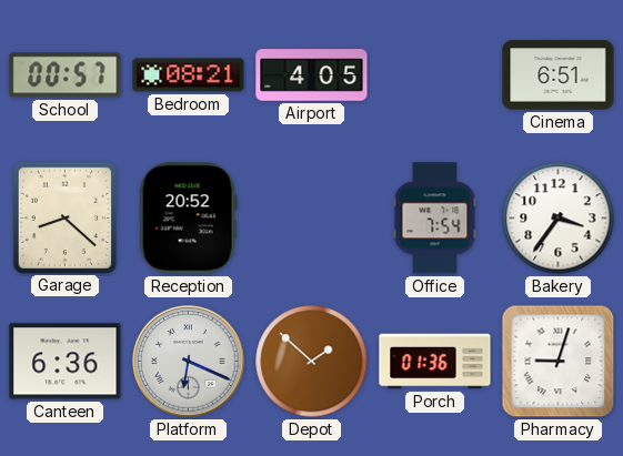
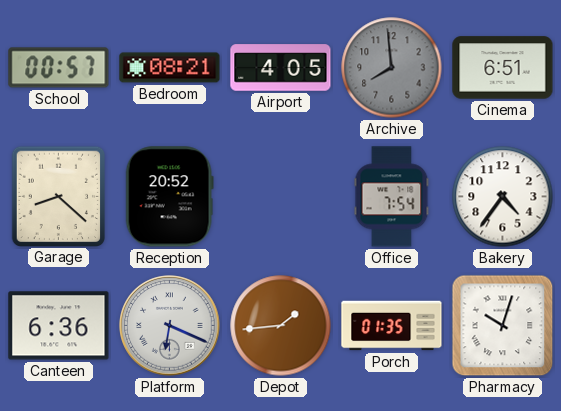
Archive: none -> 7:59
Bakery: 3:36 -> 4:36
Depot: 1:52 -> 1:44
Porch: 01:36 -> 01:35
Pharmacy: 9:03 -> 10:03
